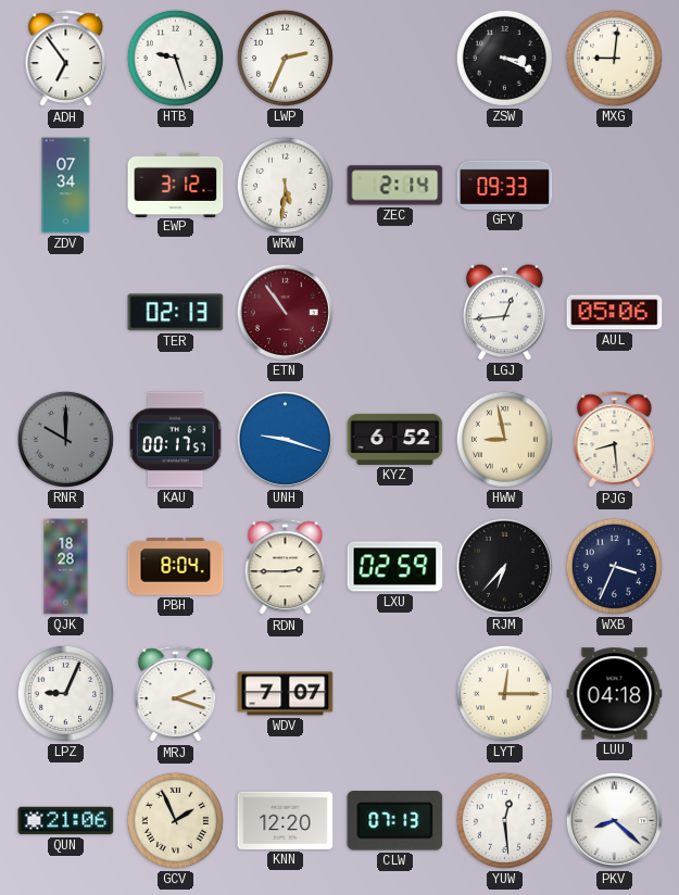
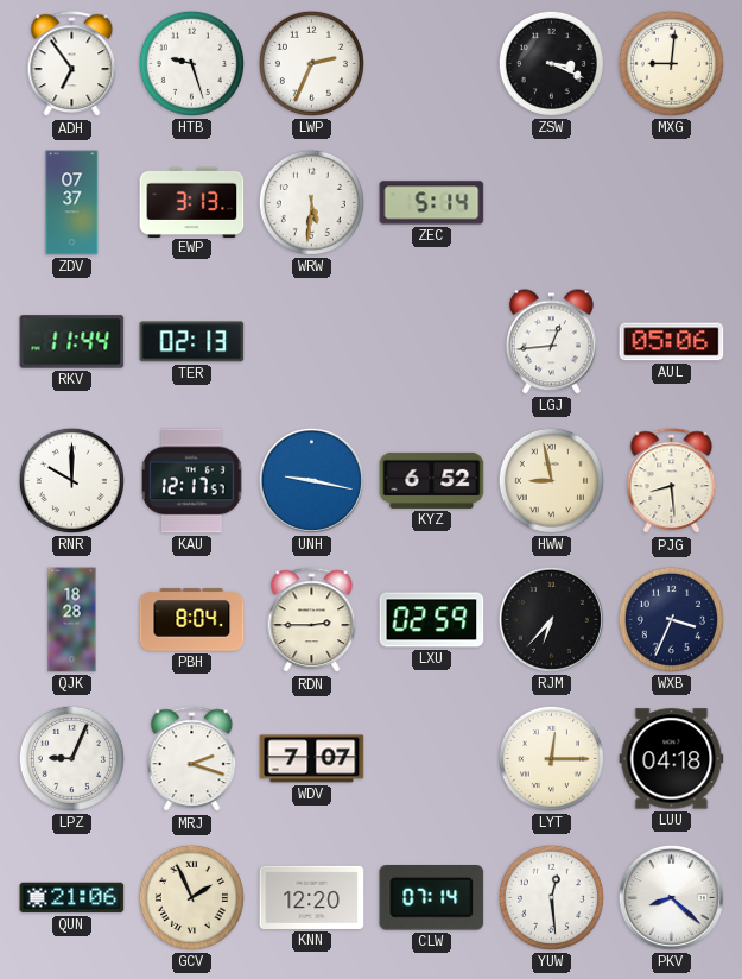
ZDV: 07:34 -> 07:37
EWP: 3:12 -> 3:13
ZEC: 2:14 -> 5:14
GFY: 09:33 -> none
RKV: none -> 11:44
ETN: 10:54 -> none
RNR dial: grey -> white
KAU: 00:17 -> 12:17
UNH: 9:18 -> 9:17
CLW: 07:13 -> 07:14
